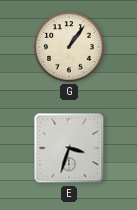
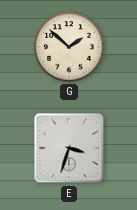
G: 1:06 -> 1:52
